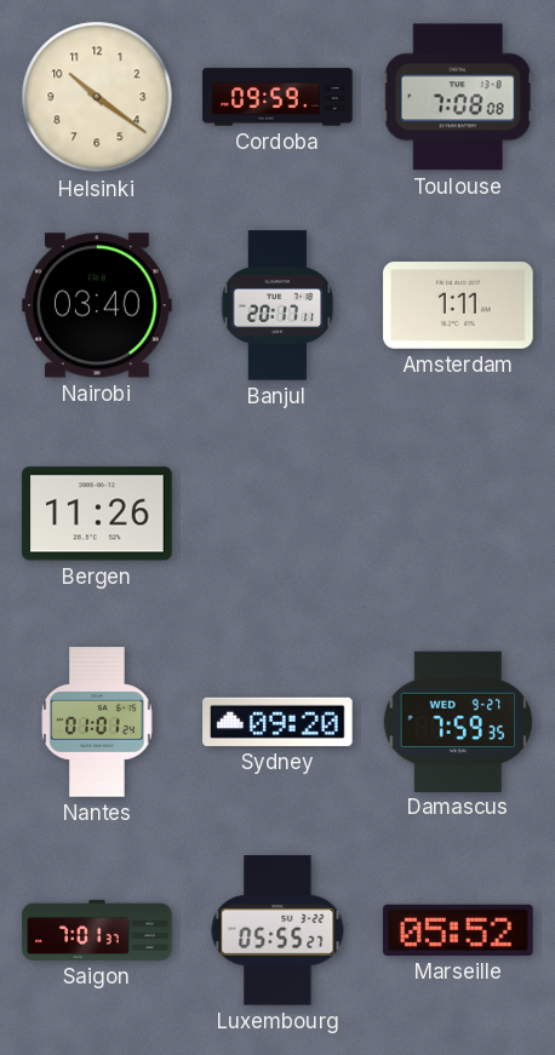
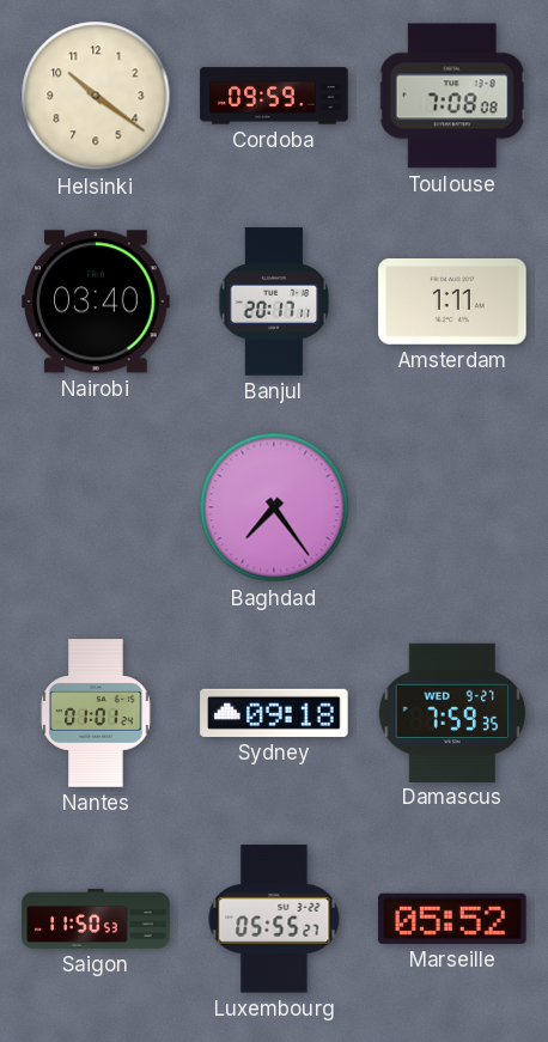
Bergen: 11:26 -> none
Baghdad: none -> 7:24
Sydney: 09:20 -> 09:18
Saigon: 7:01 -> 11:50
